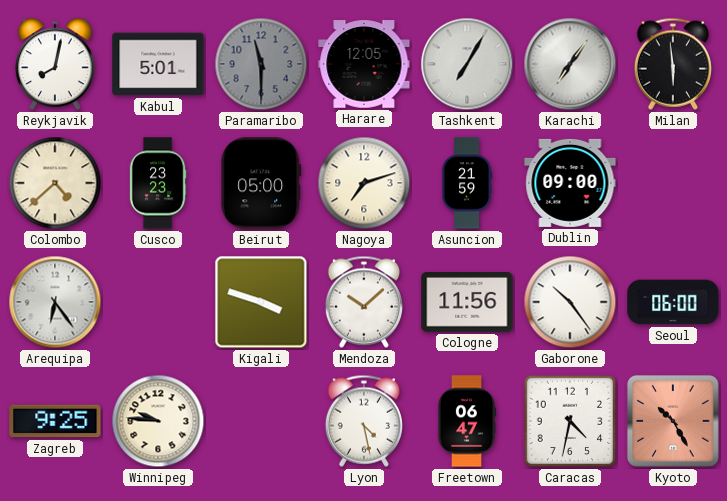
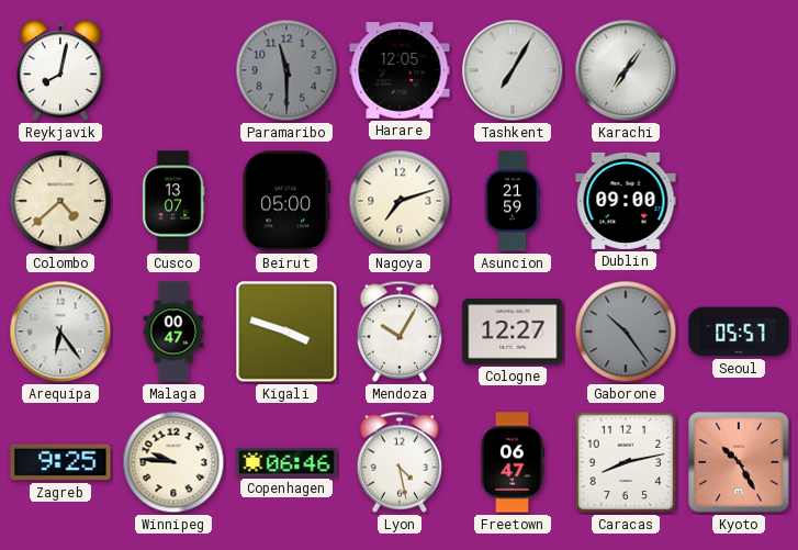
Kabul: 5:01 -> none
Milan: 5:59 -> none
Cusco: 23:23 -> 13:07
Malaga: none -> 00:47
Mendoza: 10:08 -> 10:05
Cologne: 11:56 -> 12:27
Gaborone dial: white -> grey
Seoul: 06:00 -> 05:57
Copenhagen: none -> 06:46
Caracas: 4:32 -> 8:13
